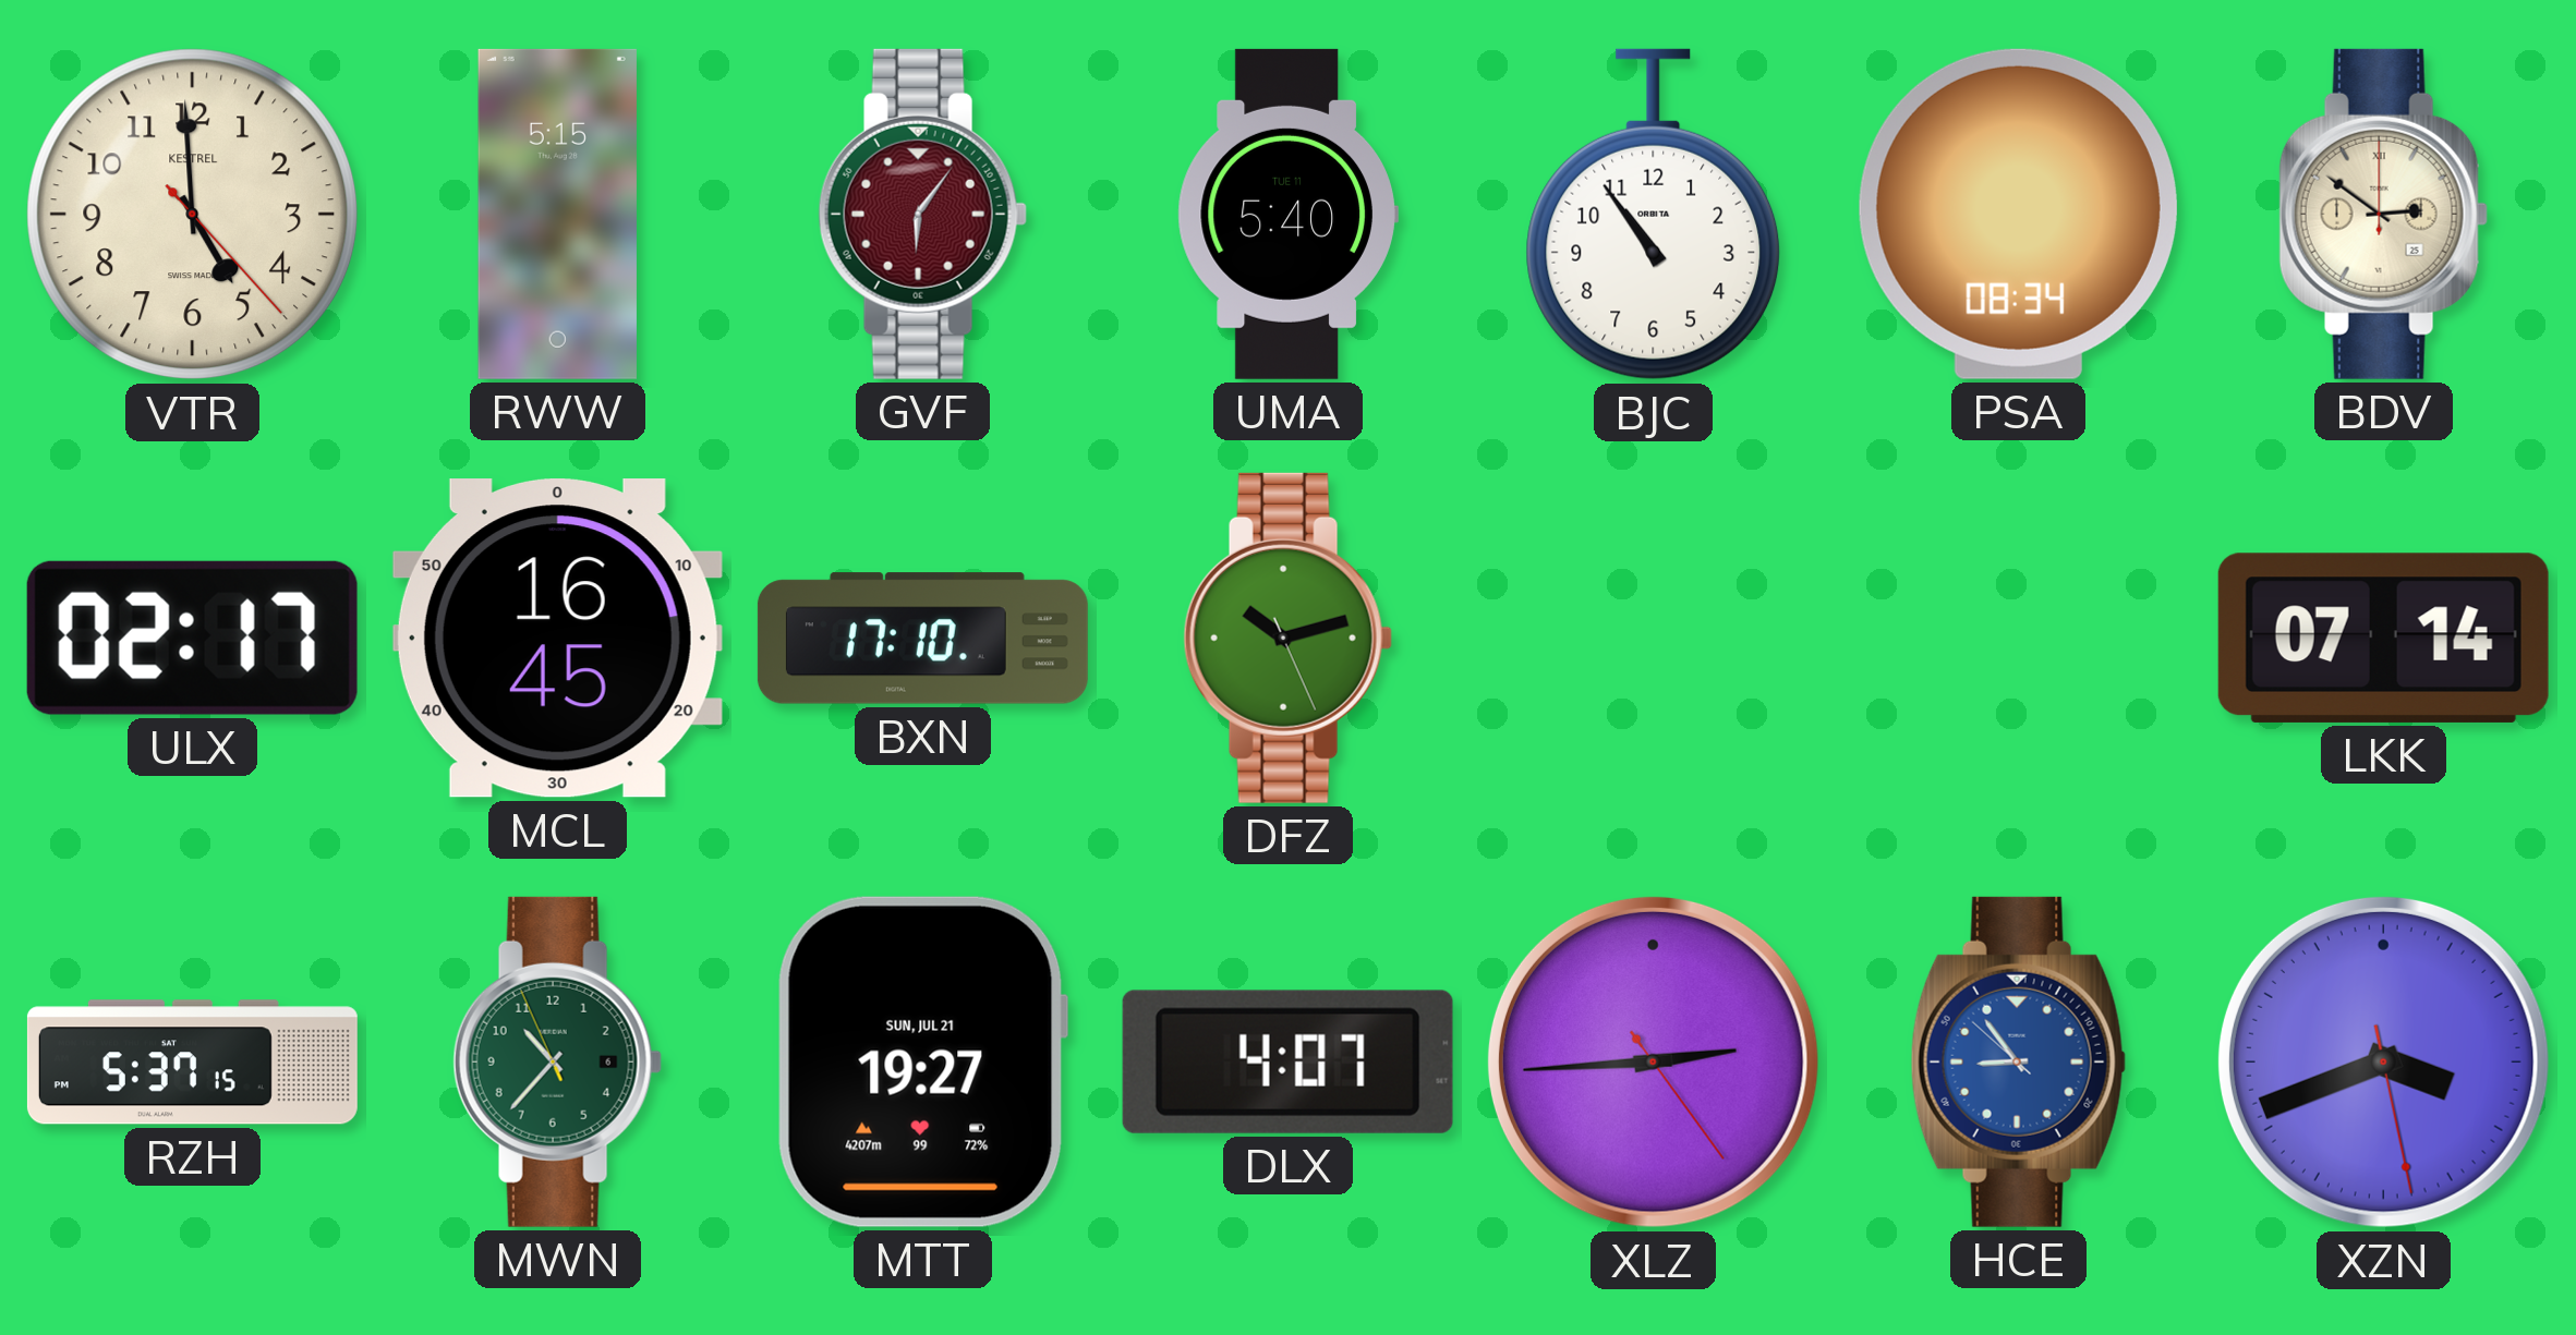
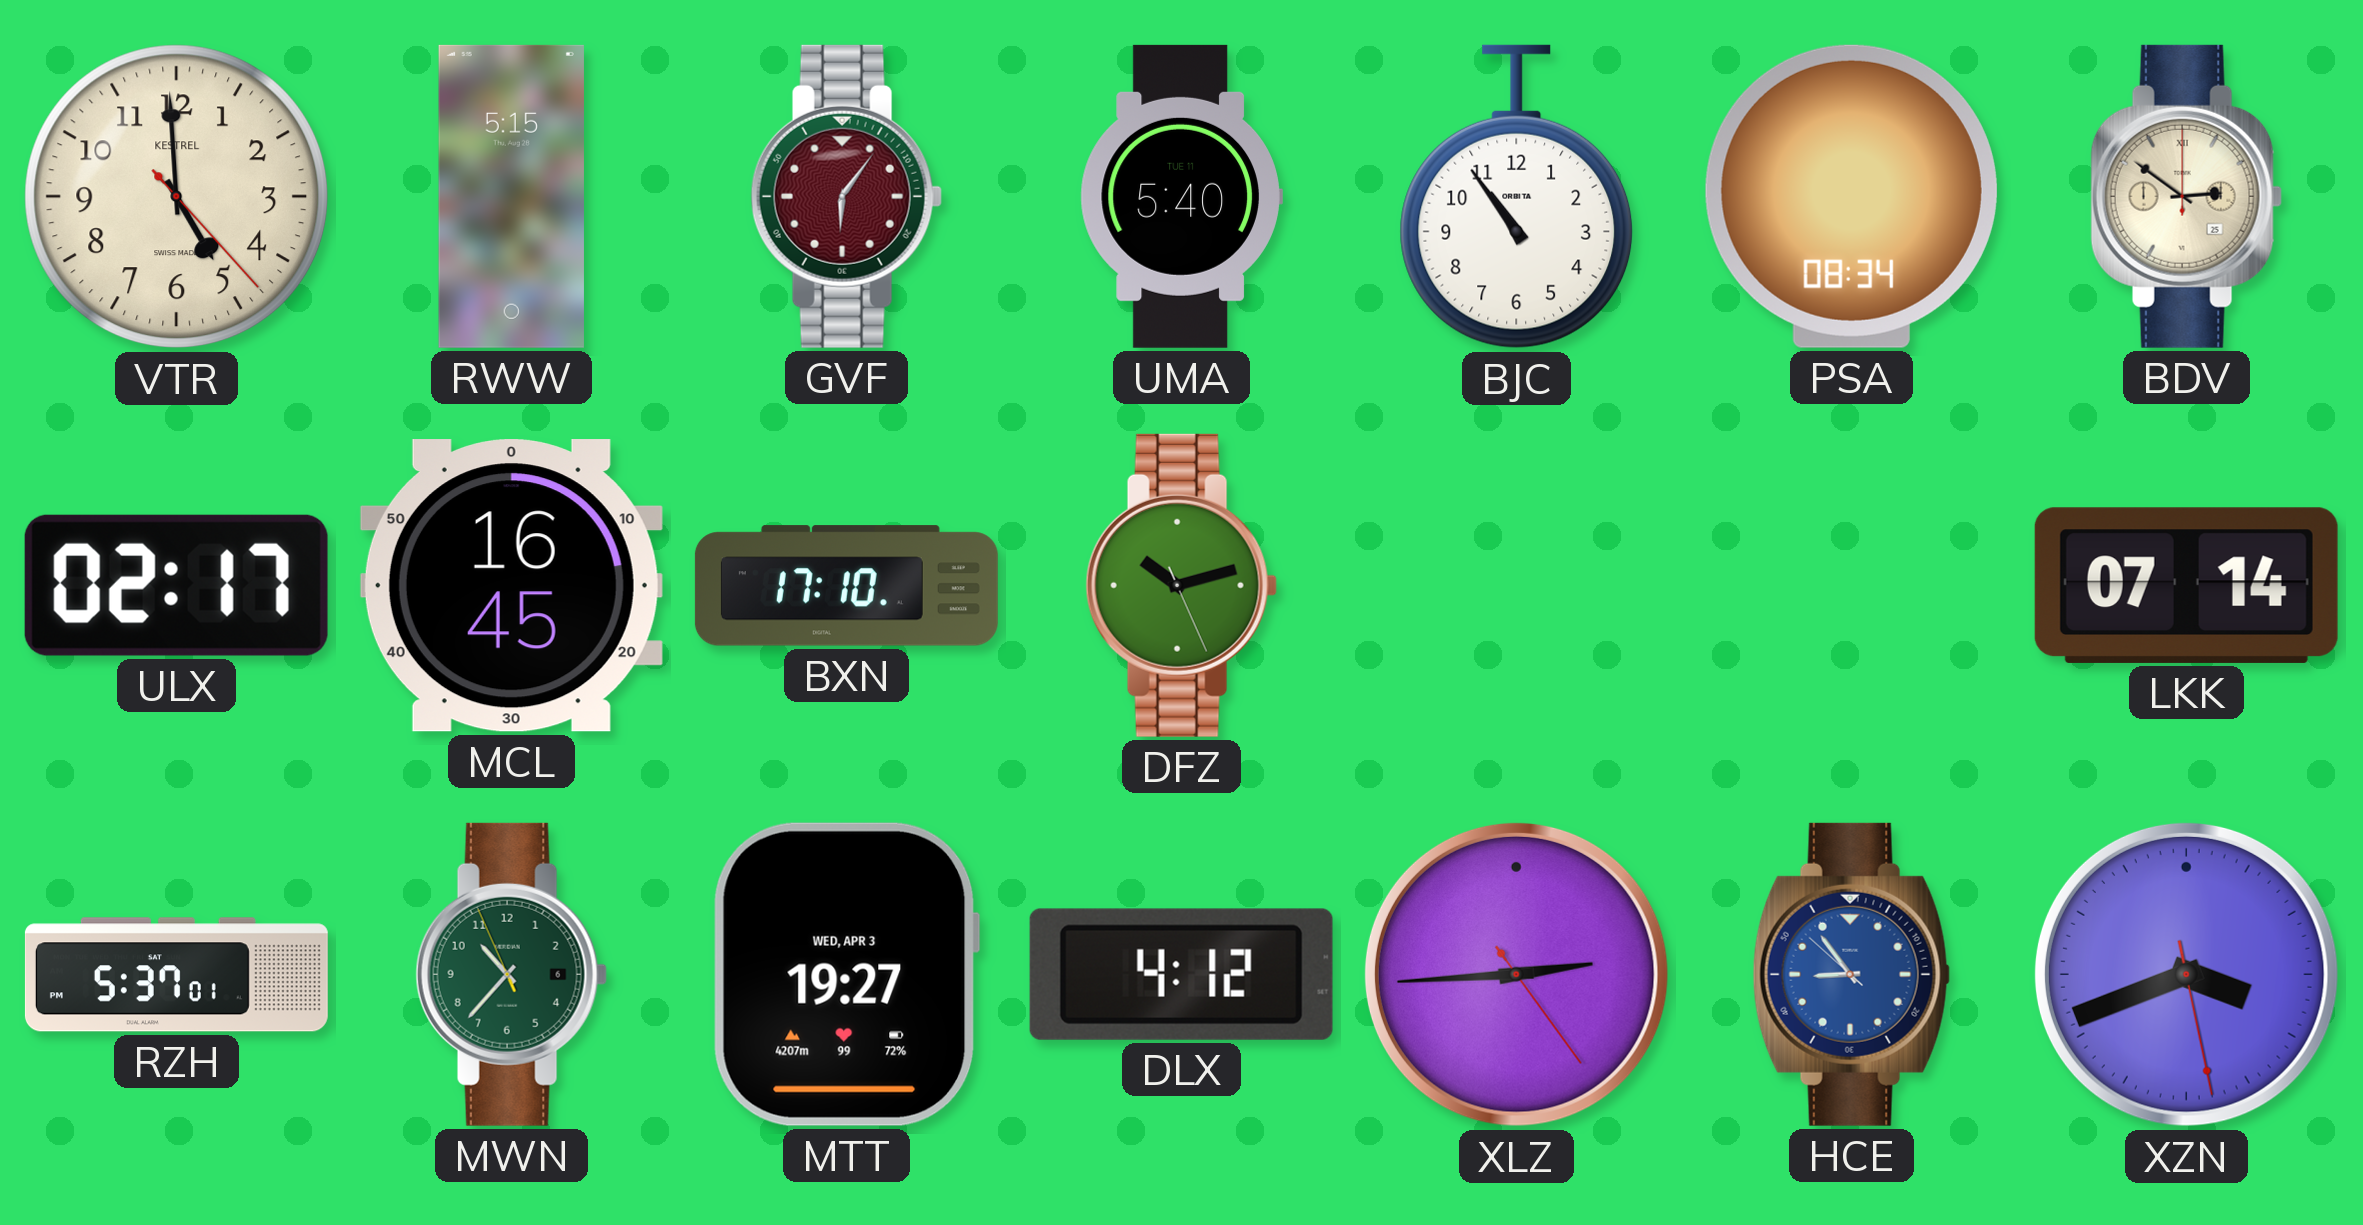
RZH: 5:37:15 -> 5:37:01
MTT date: SUN, JUL 21 -> WED, APR 3
DLX: 4:07 -> 4:12
